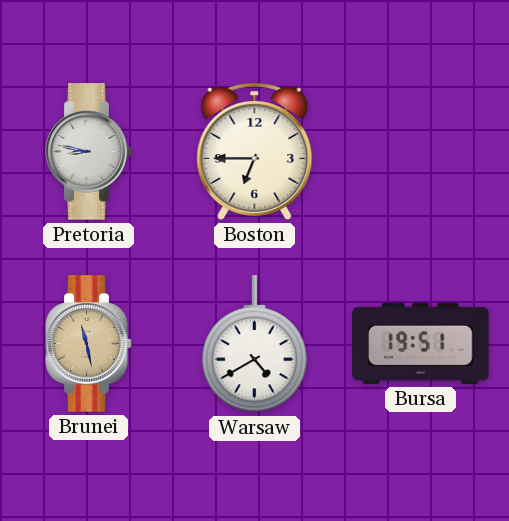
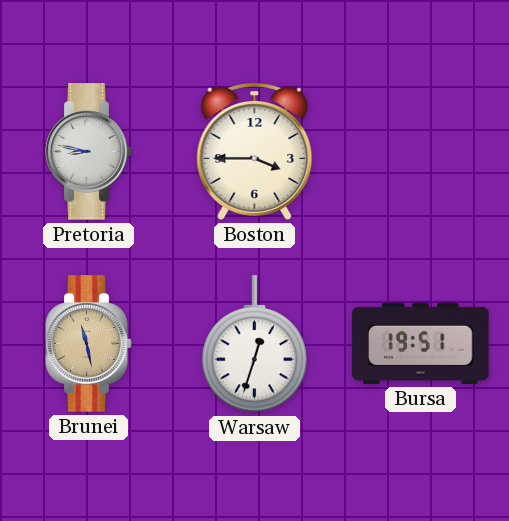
Boston: 6:45 -> 3:45
Warsaw: 4:40 -> 12:33
